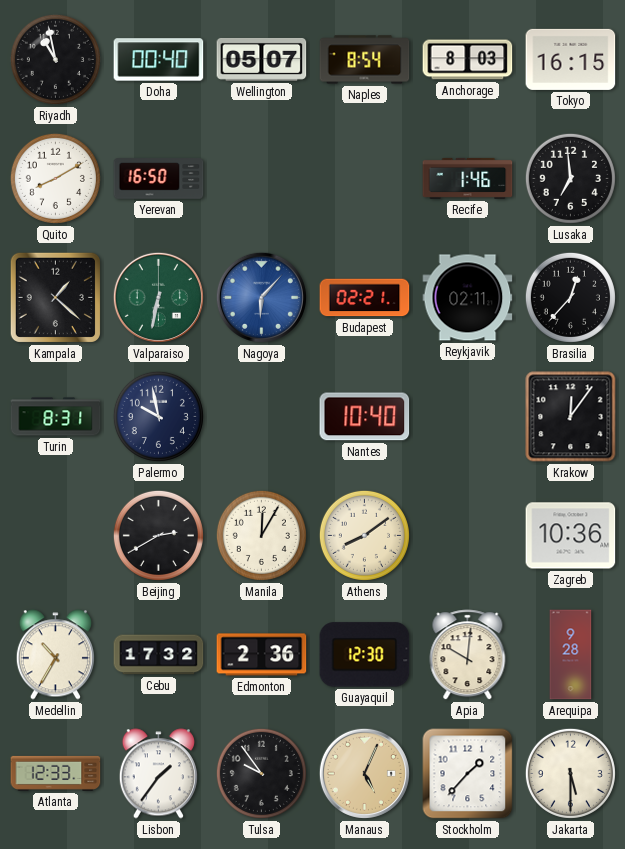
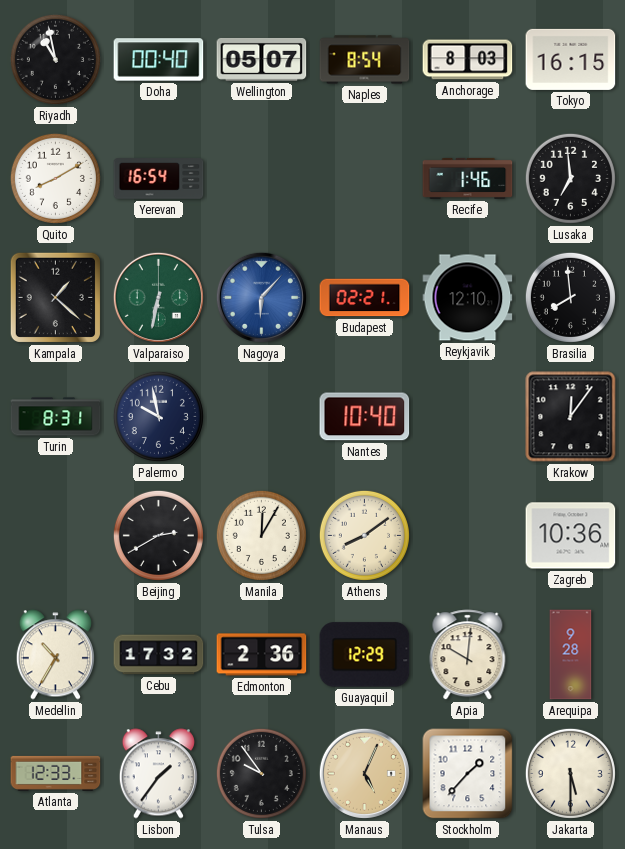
Yerevan: 16:50 -> 16:54
Reykjavik: 02:11 -> 12:10
Brasilia: 12:37 -> 7:59
Guayaquil: 12:30 -> 12:29
